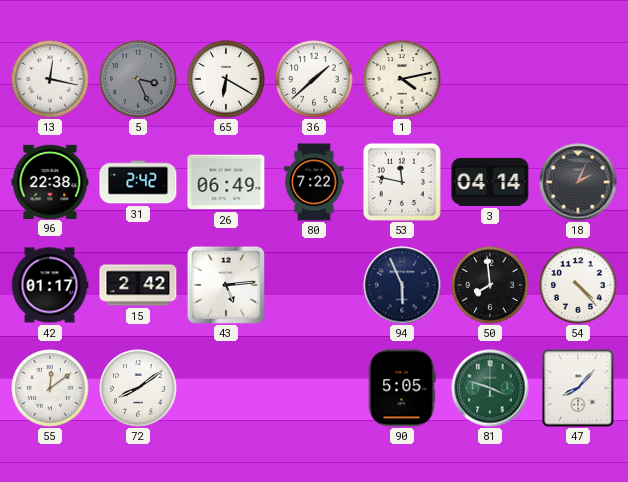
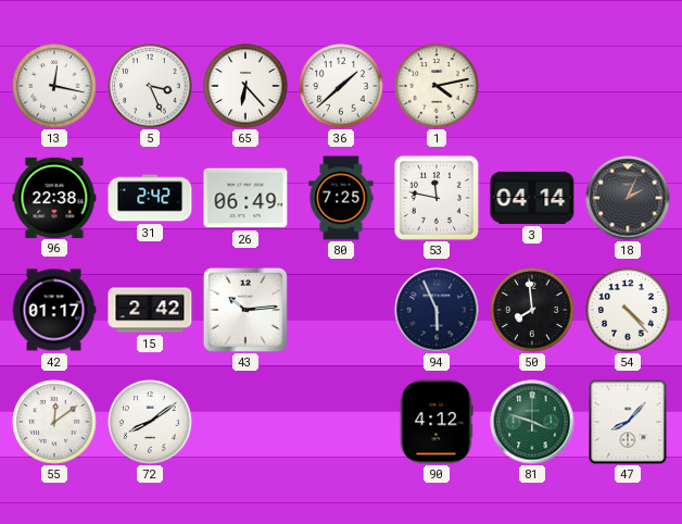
5 dial: grey -> white
65: 6:20 -> 6:23
80: 7:22 -> 7:25
43: 5:14 -> 10:14
90: 5:05 -> 4:12
